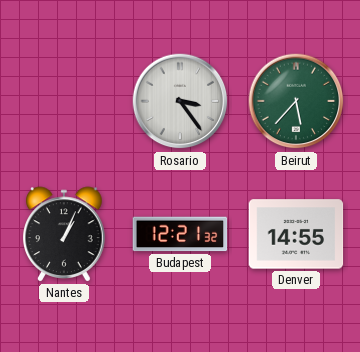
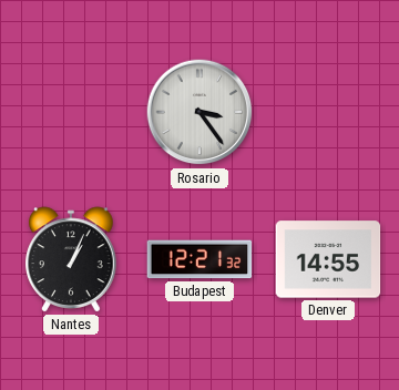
Beirut: 5:37 -> none
